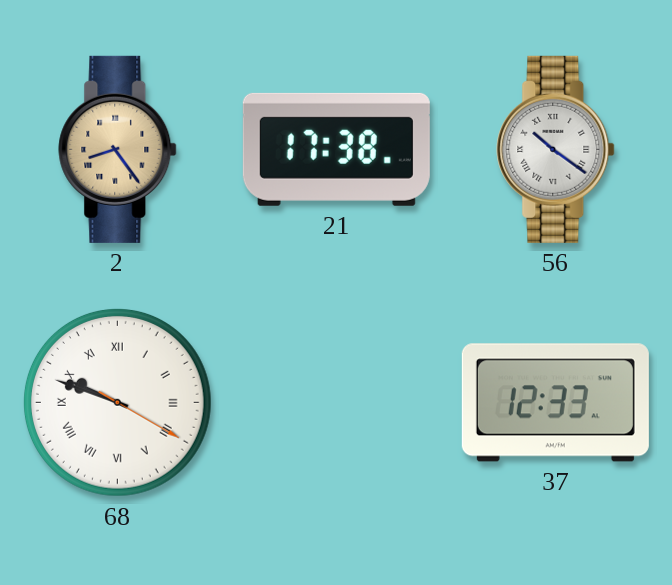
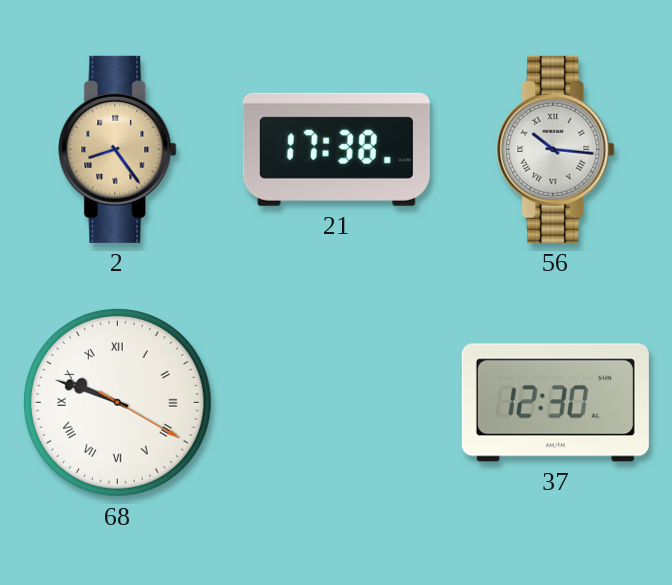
56: 10:21 -> 10:16
37: 12:33 -> 12:30
